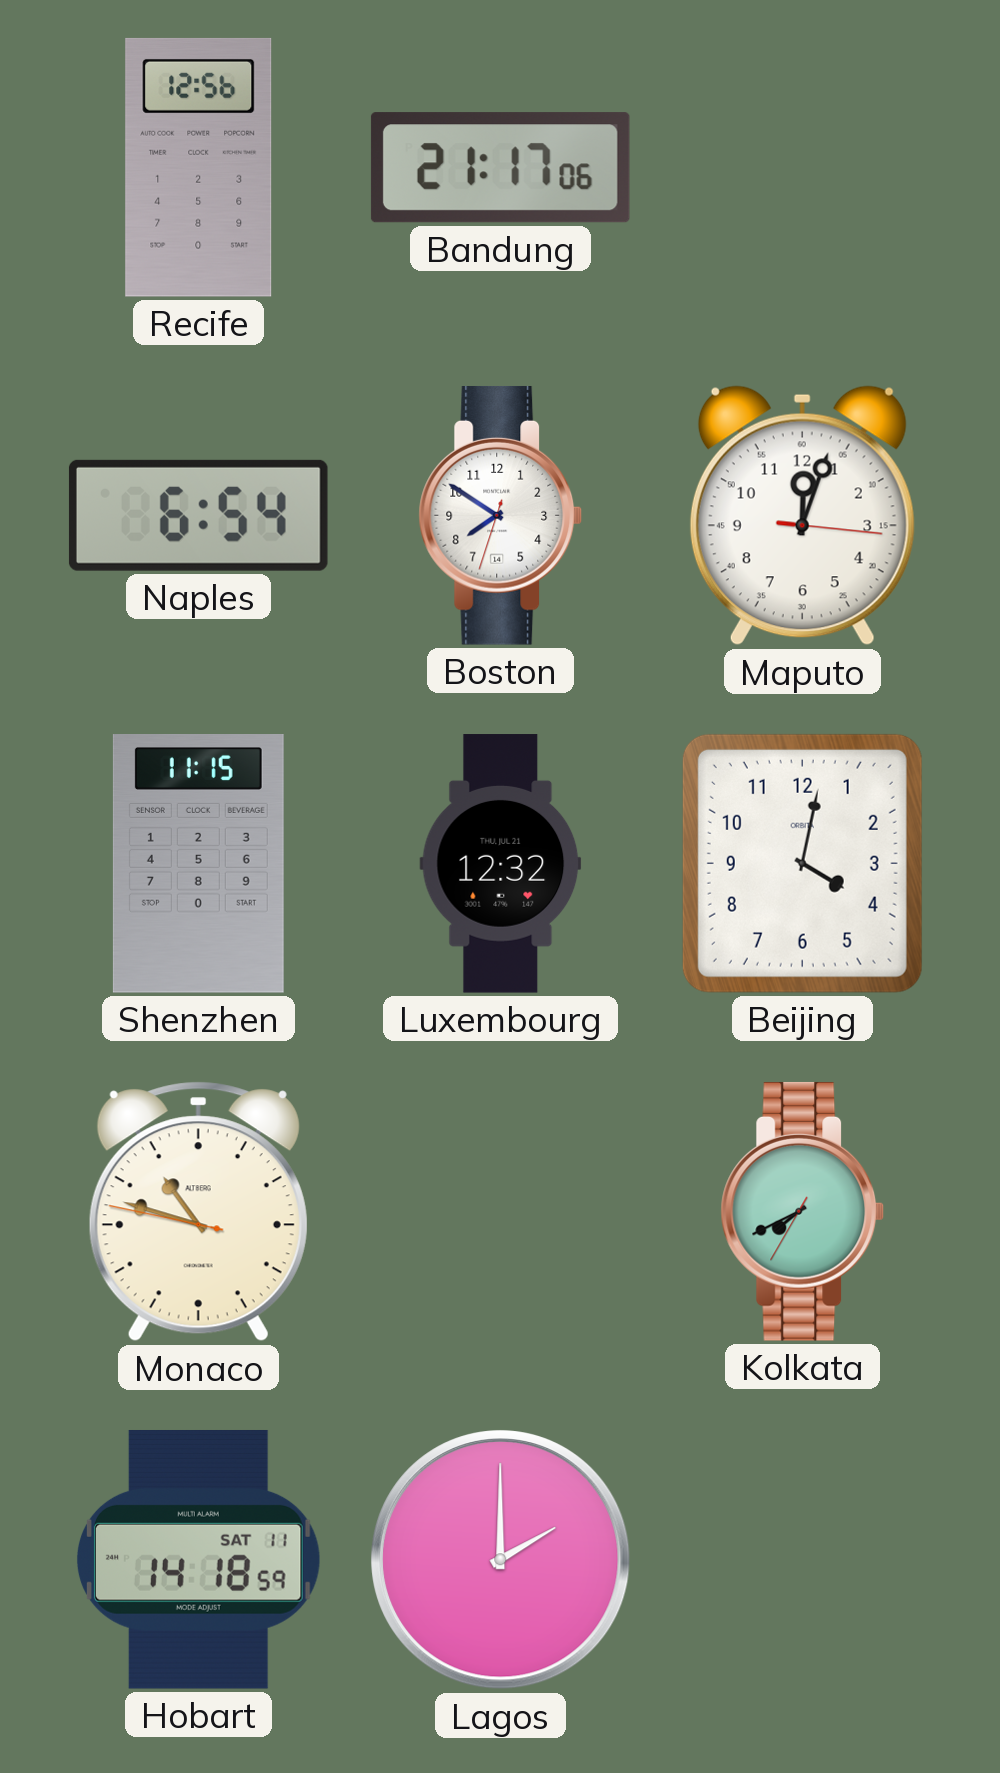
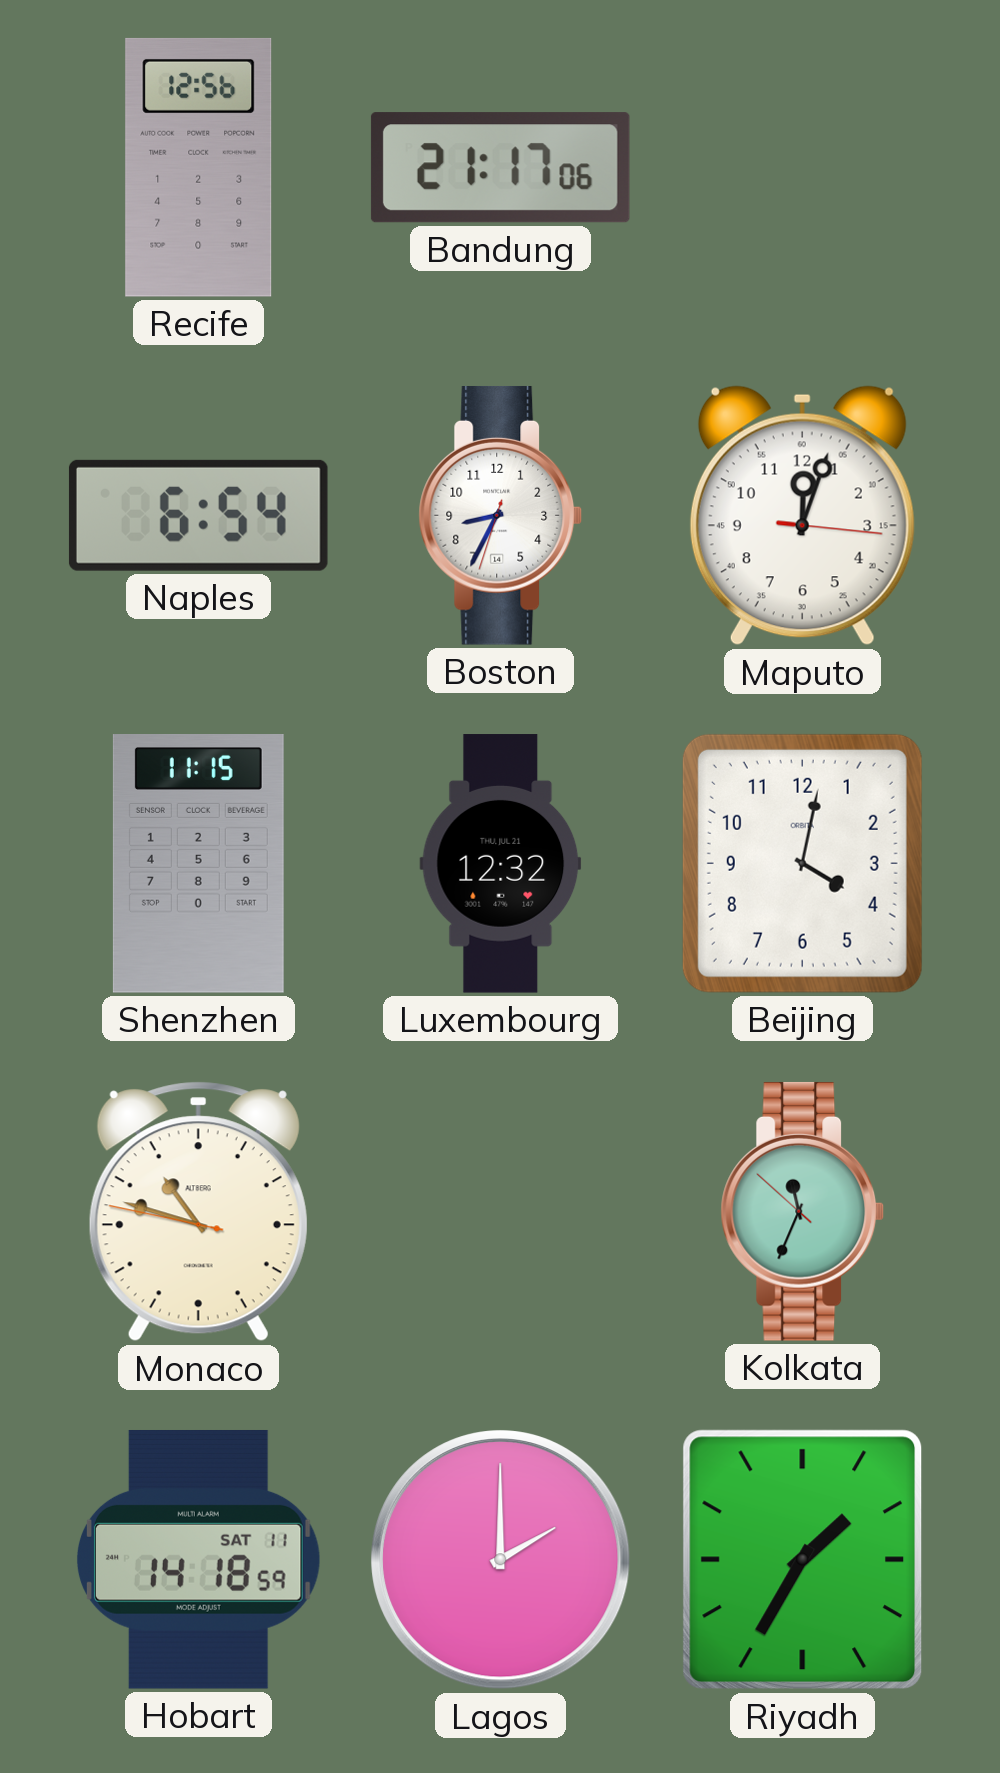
Boston: 7:50 -> 8:34
Kolkata: 7:40 -> 11:33
Riyadh: none -> 1:35
